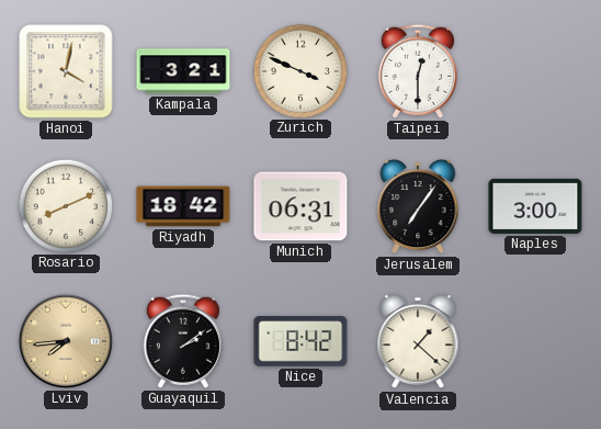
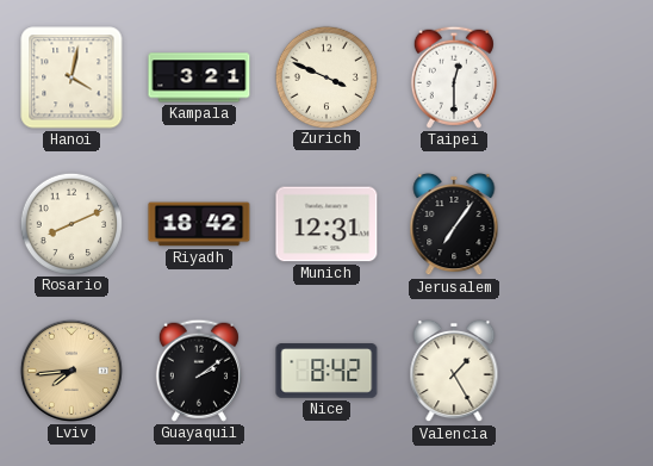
Munich: 06:31 -> 12:31
Naples: 3:00 -> none
Valencia: 1:22 -> 1:25
